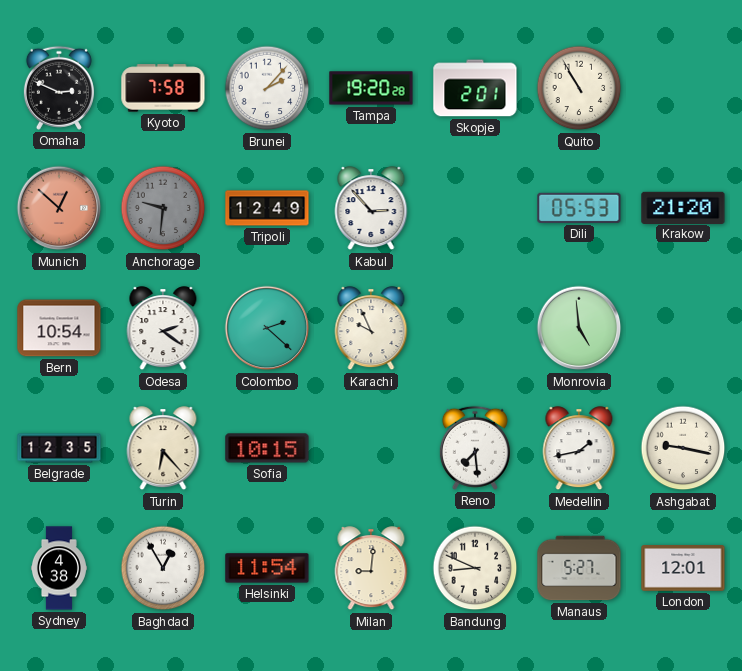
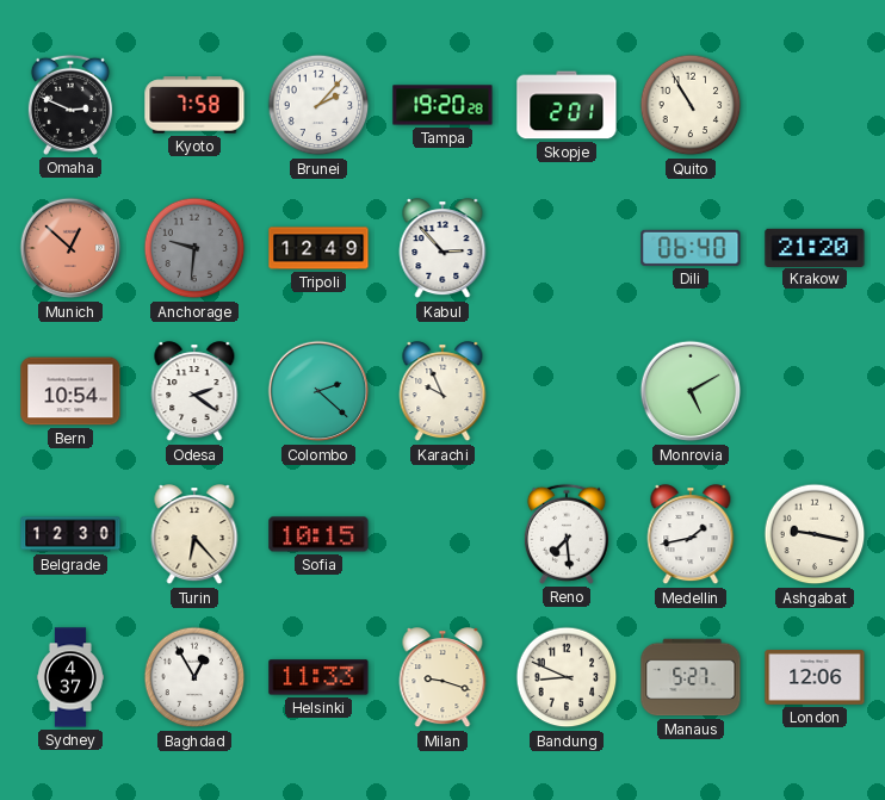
Dili: 05:53 -> 06:40
Monrovia: 4:59 -> 5:10
Belgrade: 12:35 -> 12:30
Sydney: 4:38 -> 4:37
Helsinki: 11:54 -> 11:33
Milan: 9:01 -> 9:18
London: 12:01 -> 12:06
